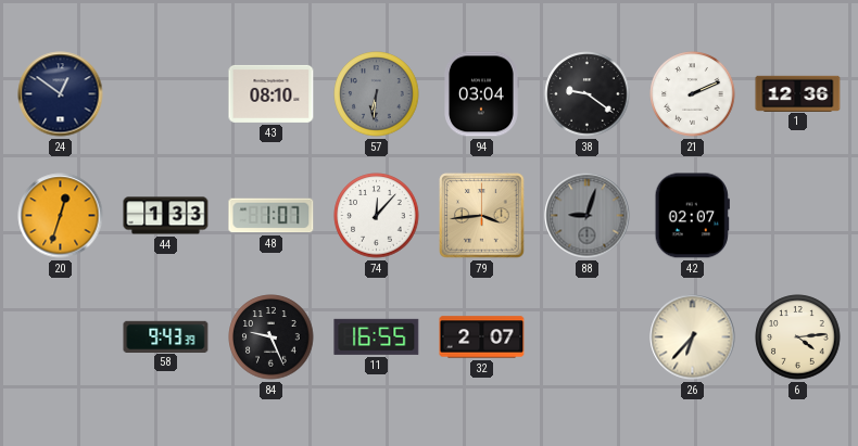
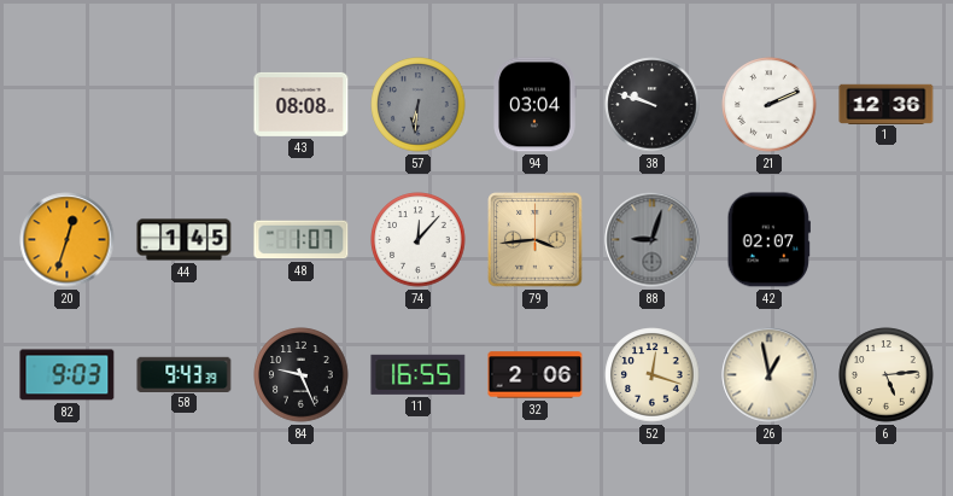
24: 12:51 -> none
43: 08:10 -> 08:08
38: 9:21 -> 9:48
44: 1:33 -> 1:45
82: none -> 9:03
32: 2:07 -> 2:06
52: none -> 12:18
26: 6:37 -> 12:58
6: 4:14 -> 5:14
